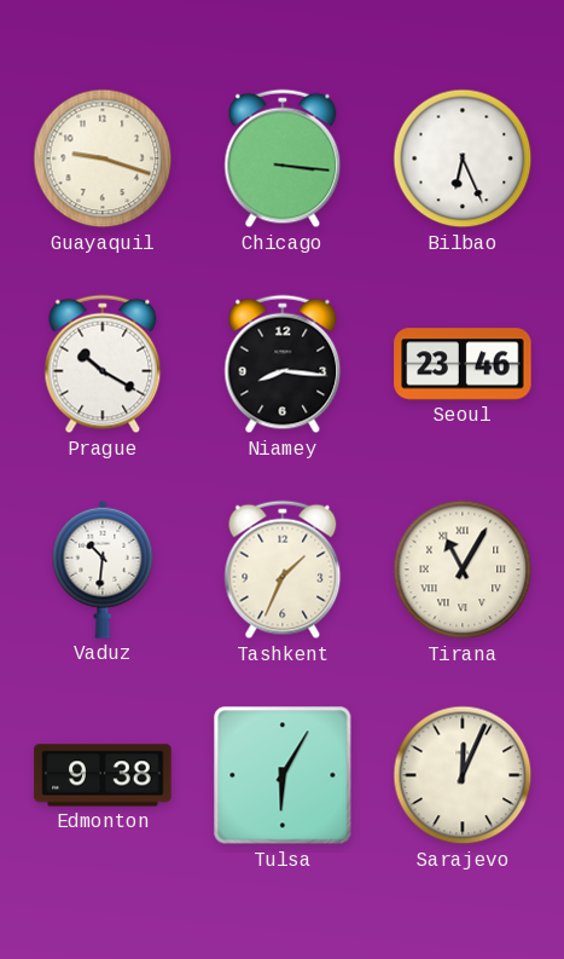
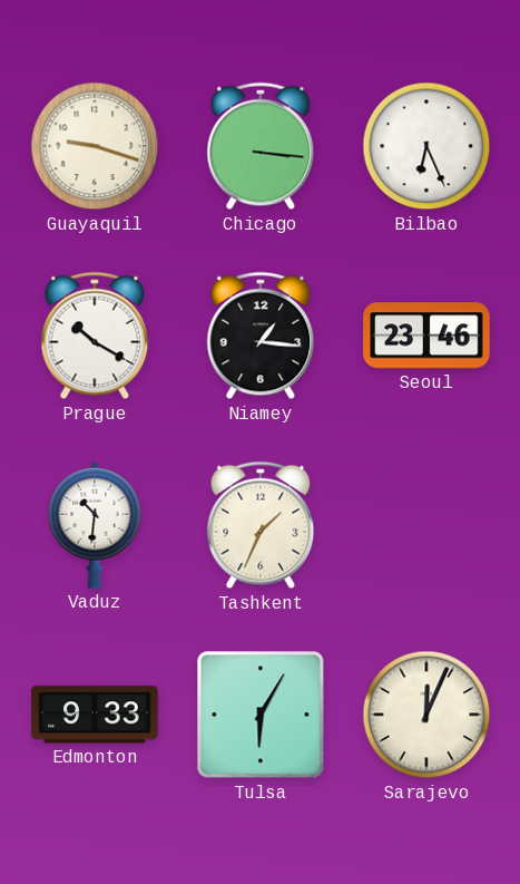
Niamey: 8:16 -> 1:16
Tirana: 11:05 -> none
Edmonton: 9:38 -> 9:33
